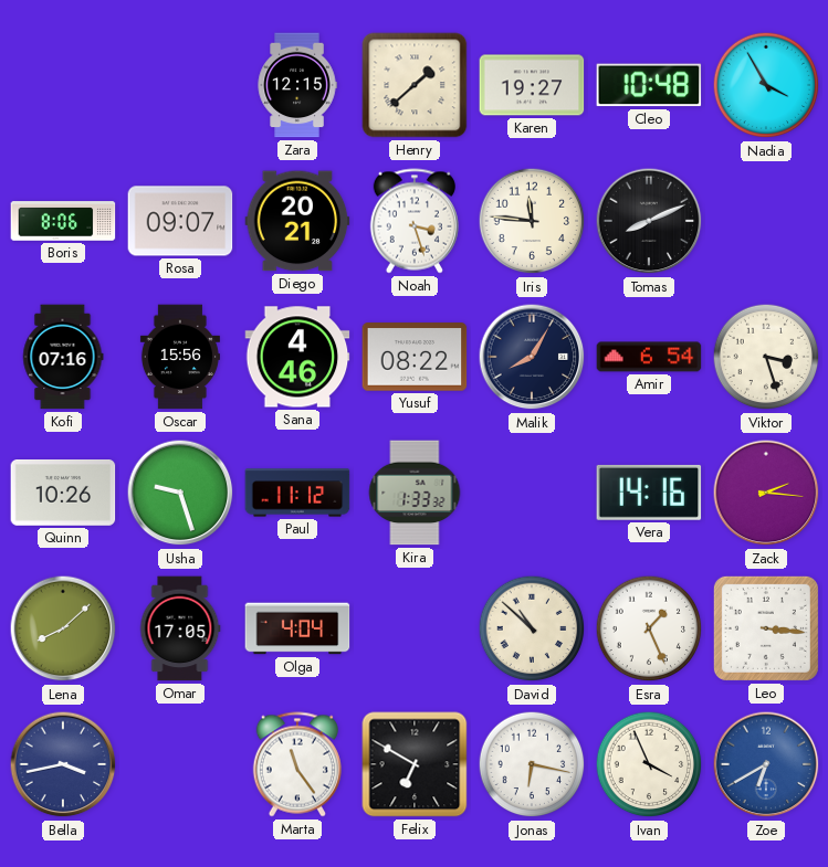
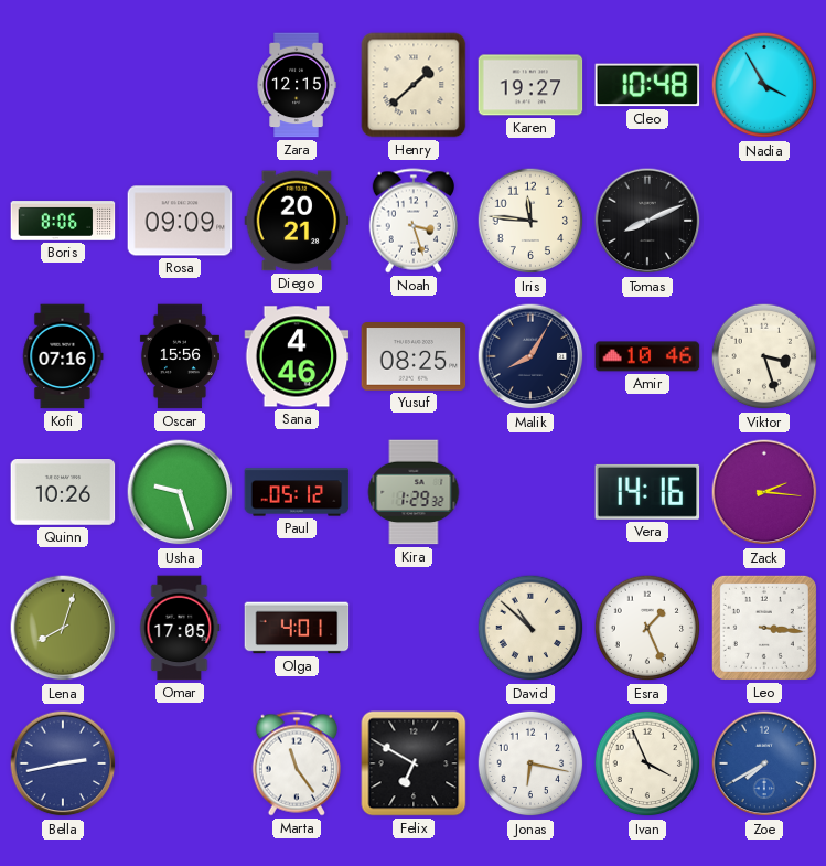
Rosa: 09:07 -> 09:09
Yusuf: 08:22 -> 08:25
Amir: 6:54 -> 10:46
Paul: 11:12 -> 05:12
Kira: 1:33 -> 1:29
Lena: 8:08 -> 8:03
Olga: 4:04 -> 4:01
Bella: 3:43 -> 2:43
Zoe: 6:40 -> 7:40
